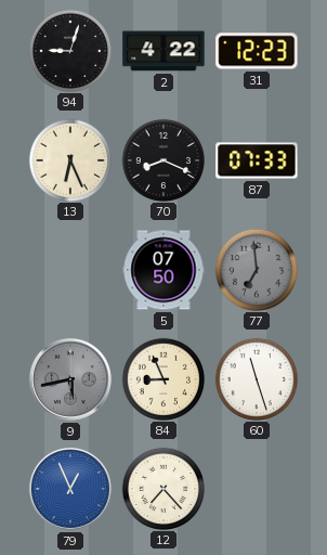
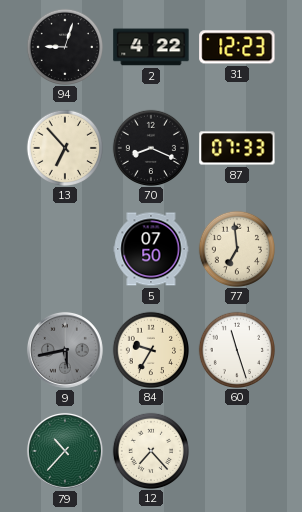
13: 6:26 -> 6:53
77 dial: grey -> cream
84: 8:56 -> 9:35
79: 12:56 -> 10:37
79 dial: blue -> green
